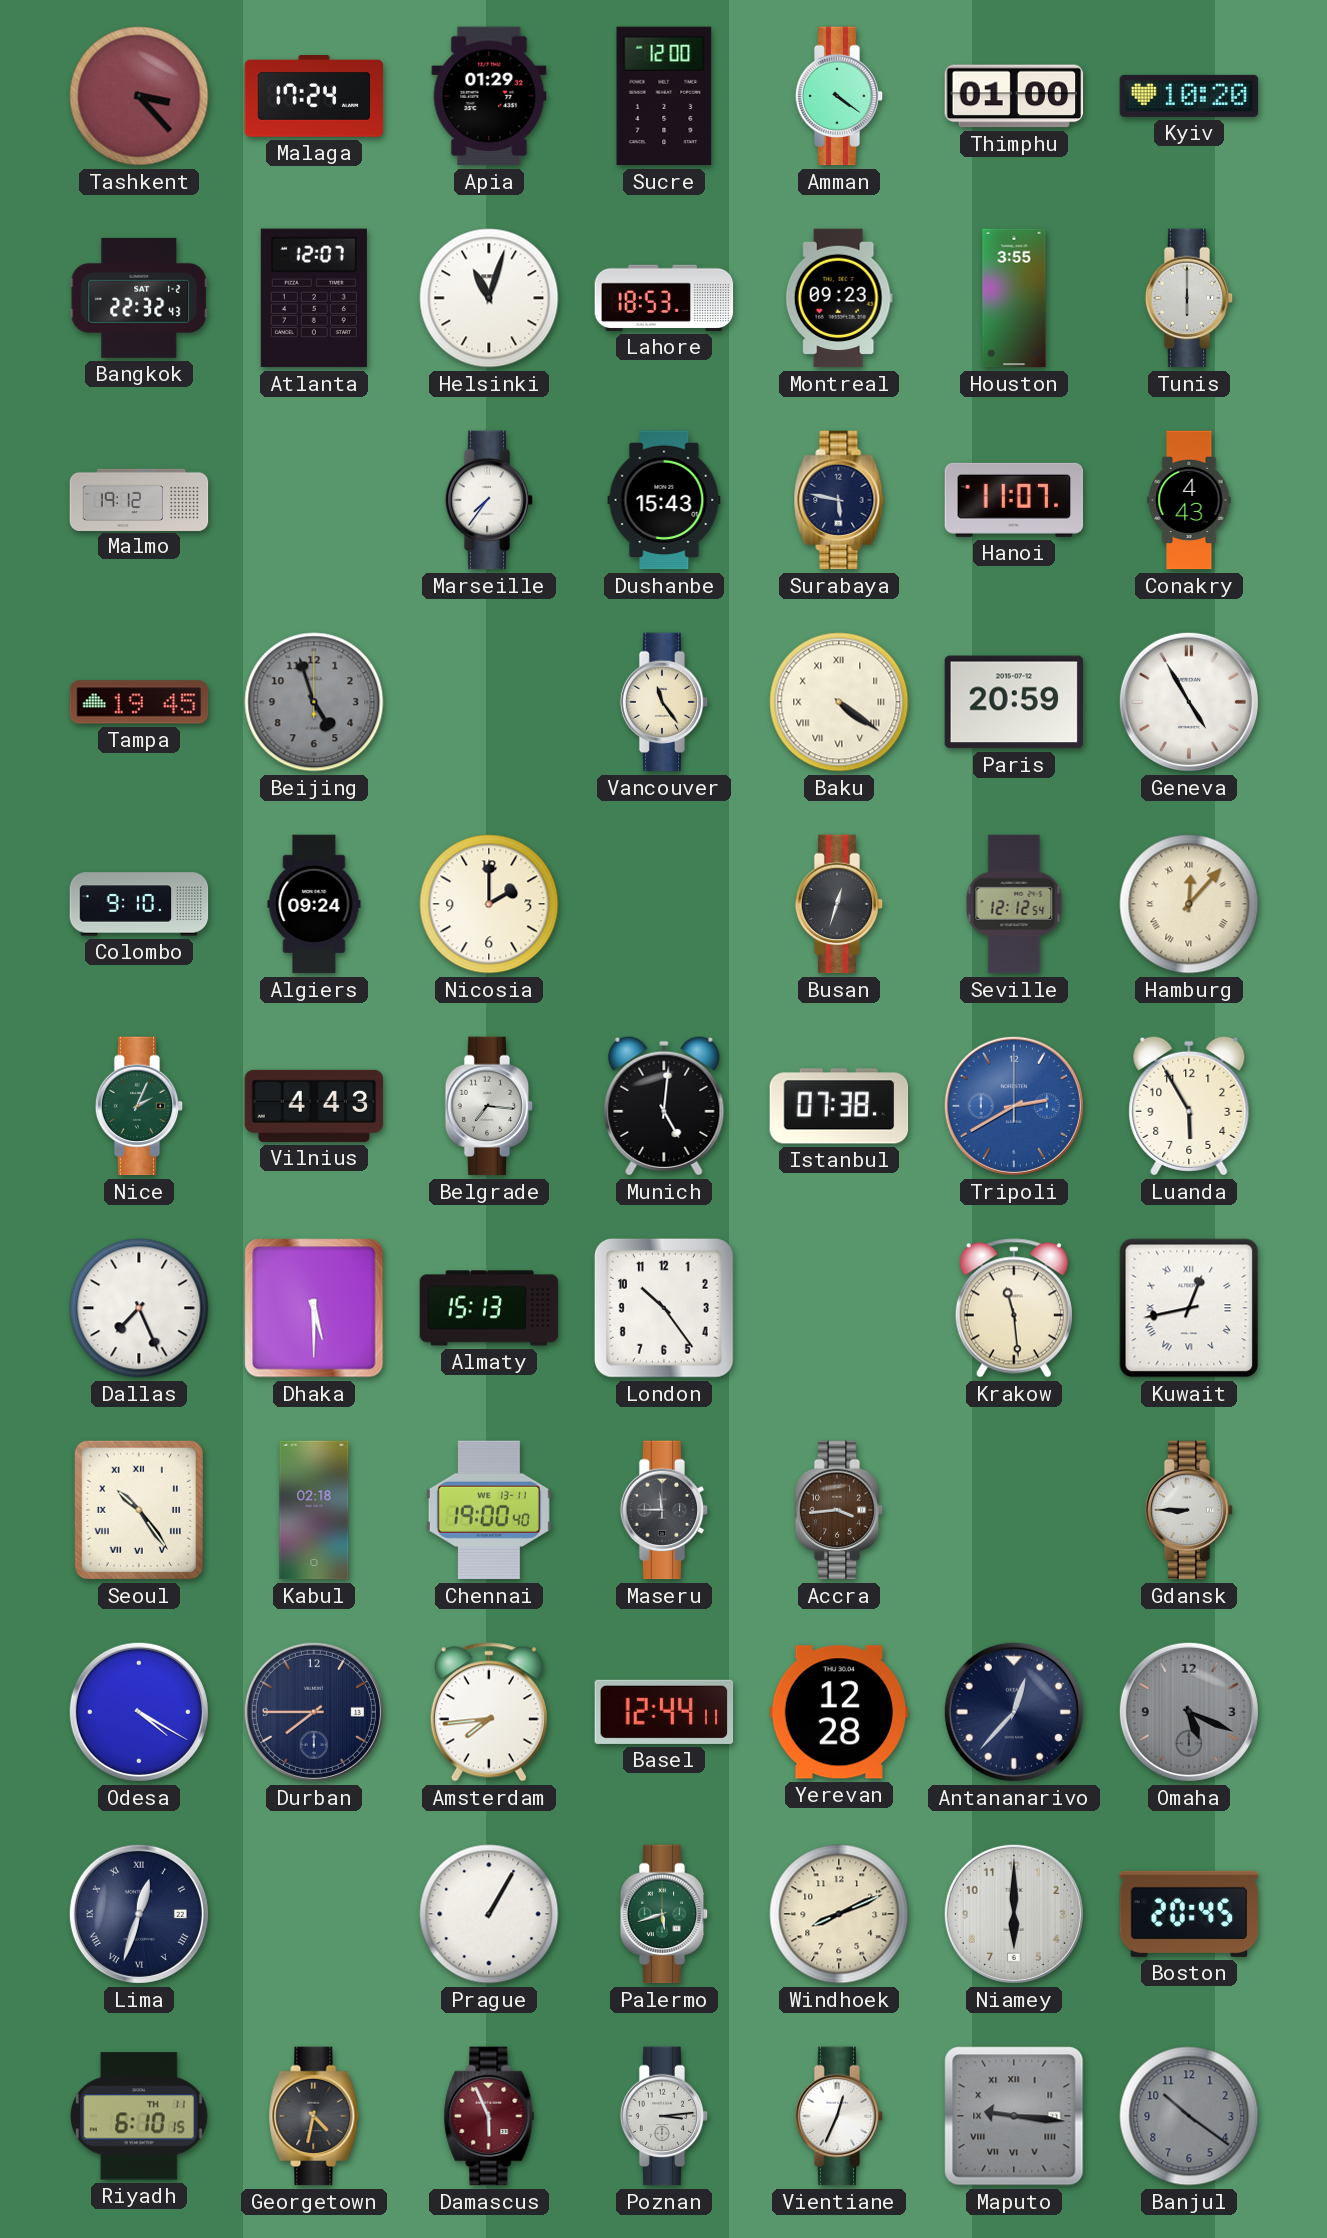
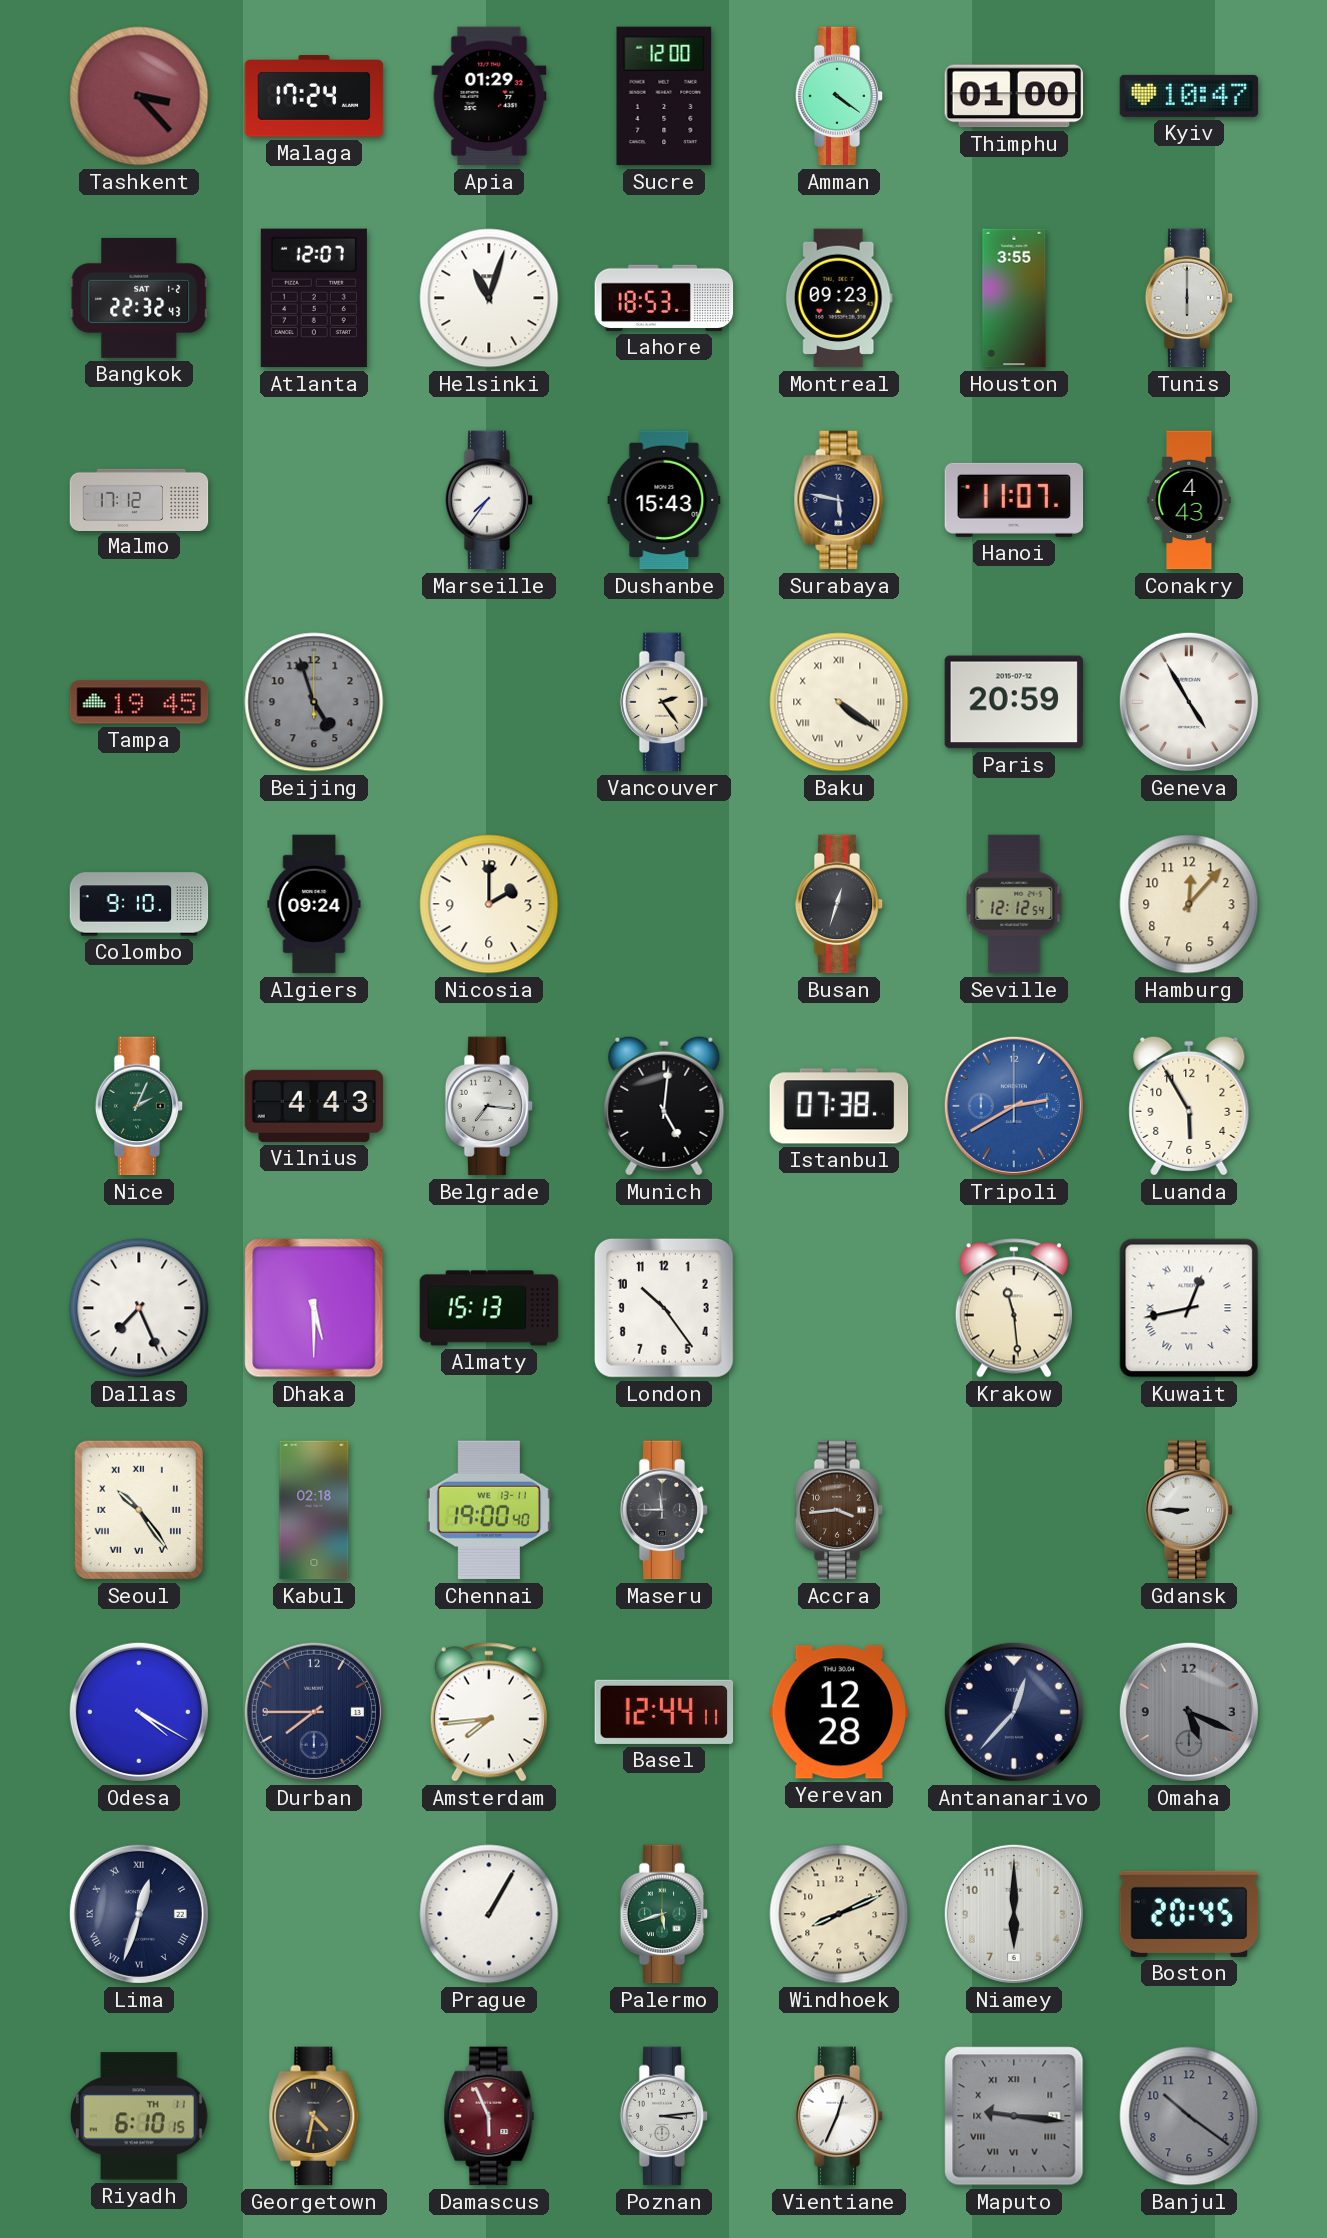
Kyiv: 10:20 -> 10:47
Malmo: 19:12 -> 17:12
Vancouver: 11:24 -> 2:24
Hamburg numerals: Roman -> Arabic
